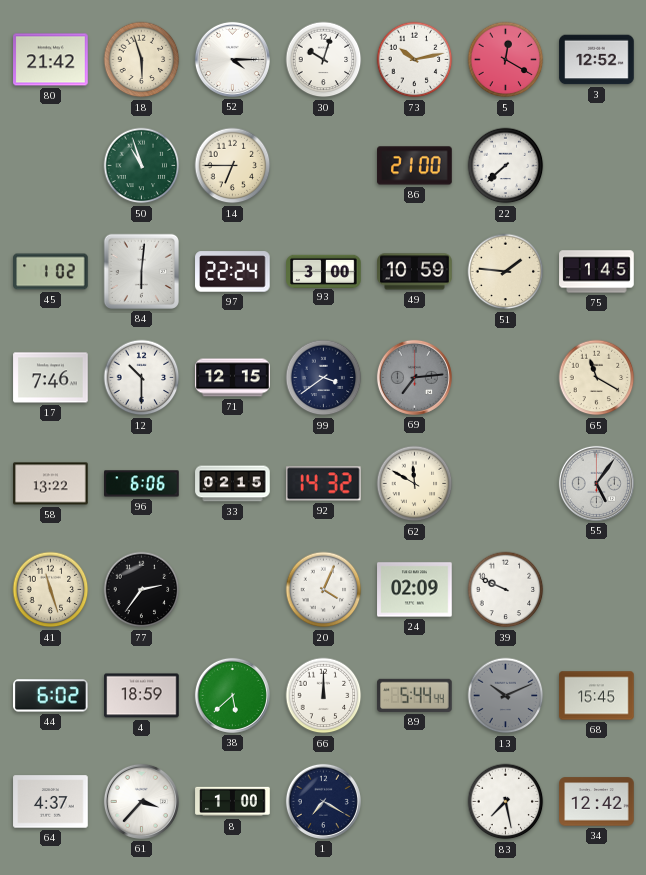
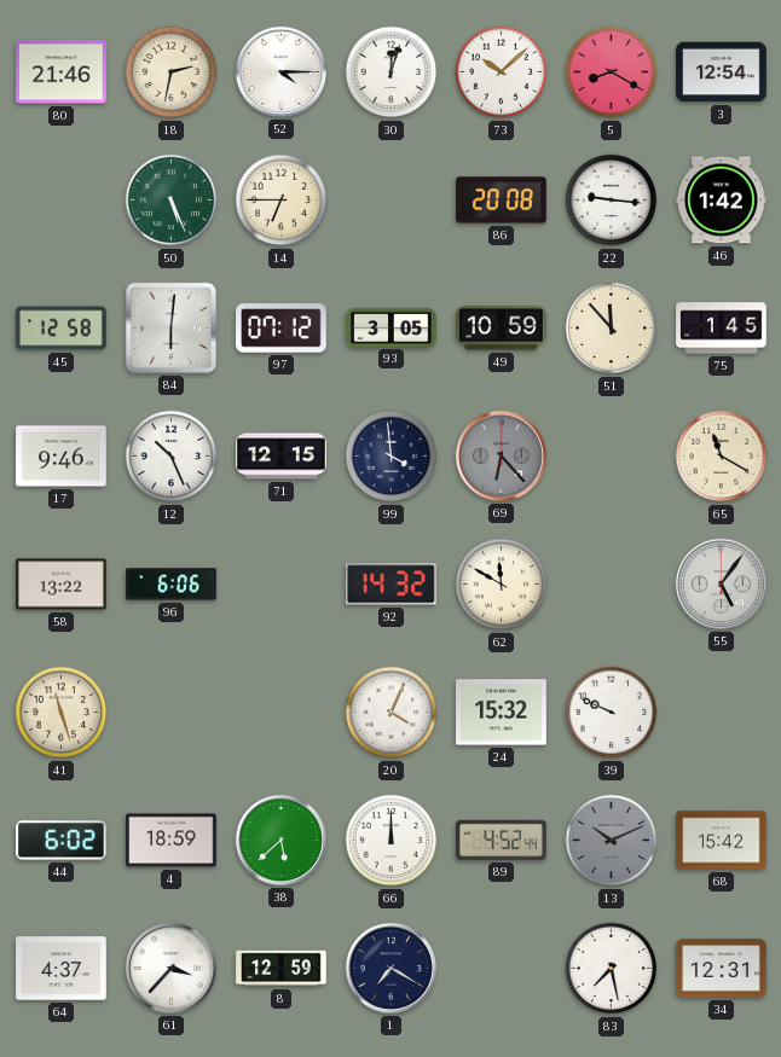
80: 21:42 -> 21:46
18: 5:57 -> 2:32
30: 10:03 -> 12:03
73: 10:13 -> 10:08
5: 12:20 -> 8:20
3: 12:52 -> 12:54
50: 10:57 -> 5:26
86: 21:00 -> 20:08
22: 7:38 -> 9:16
46: none -> 1:42
45: 1:02 -> 12:58
97: 22:24 -> 07:12
93: 3:00 -> 3:05
51: 1:46 -> 11:53
17: 7:46 -> 9:46
12: 10:30 -> 10:26
99: 3:39 -> 3:59
69: 7:14 -> 6:23
33: 02:15 -> none
77: 2:36 -> none
24: 02:09 -> 15:32
89: 5:44 -> 4:52
68: 15:45 -> 15:42
8: 1:00 -> 12:59
34: 12:42 -> 12:31
